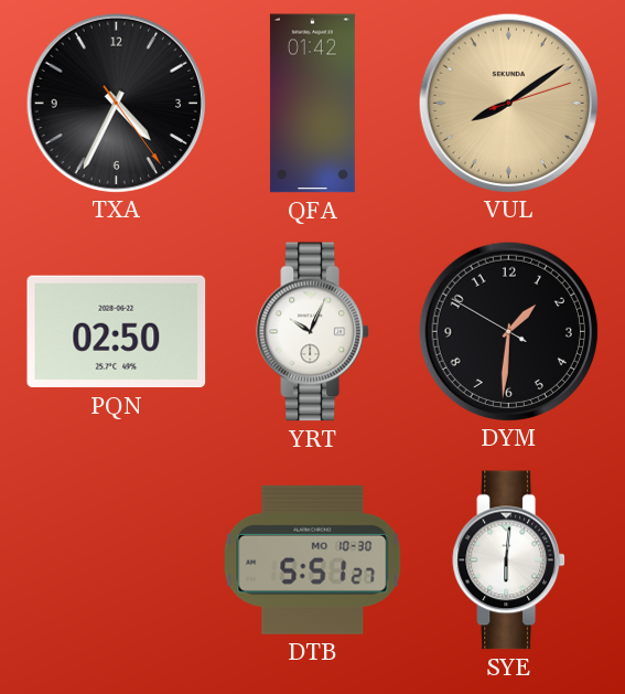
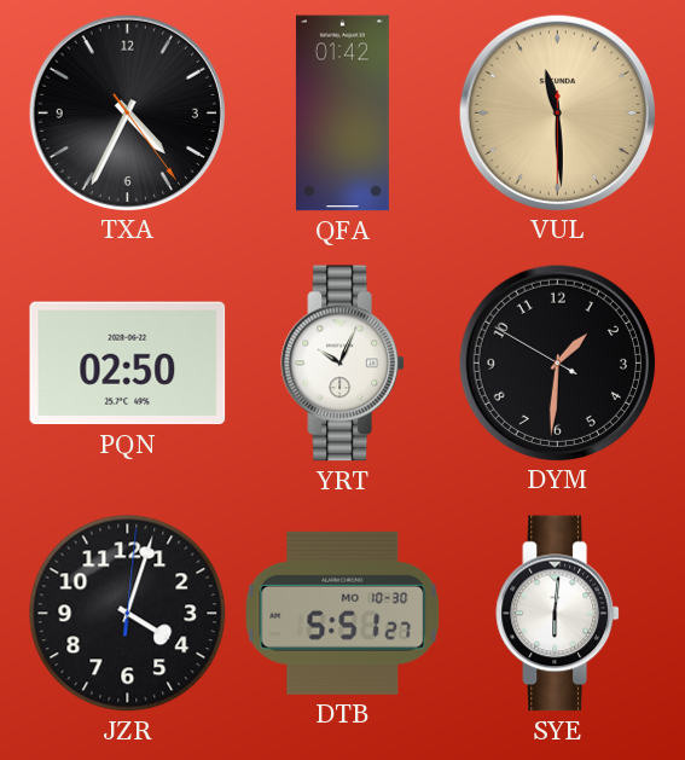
VUL: 8:09 -> 11:29
JZR: none -> 4:03
